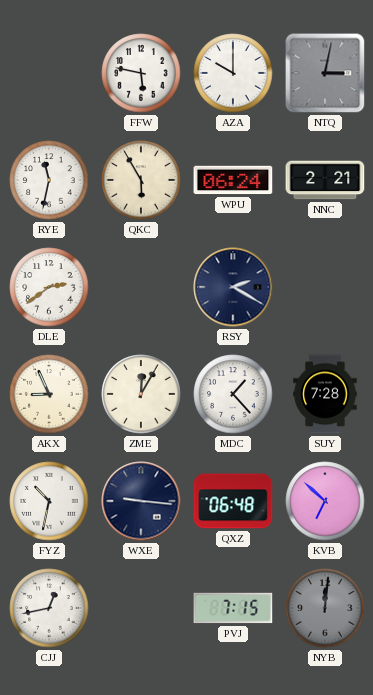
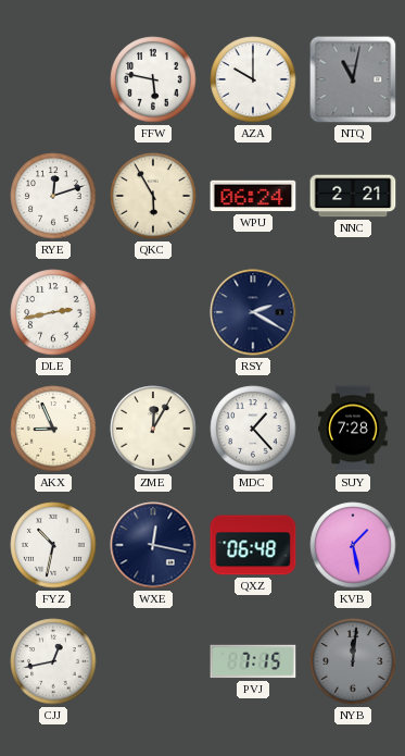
NTQ: 3:02 -> 11:02
RYE: 11:32 -> 12:12
DLE: 2:39 -> 2:43
WXE: 9:16 -> 12:17
KVB: 6:52 -> 1:28
